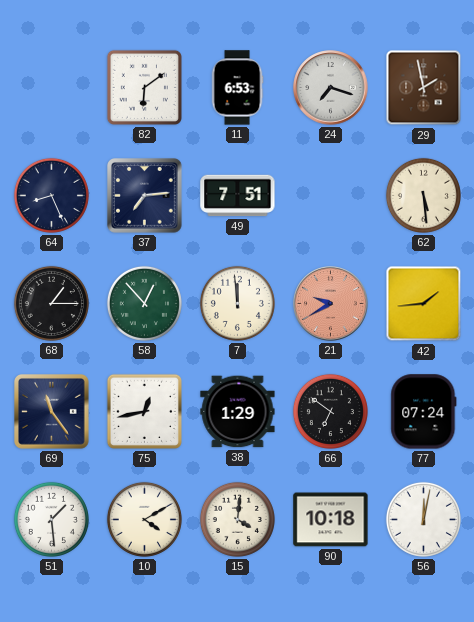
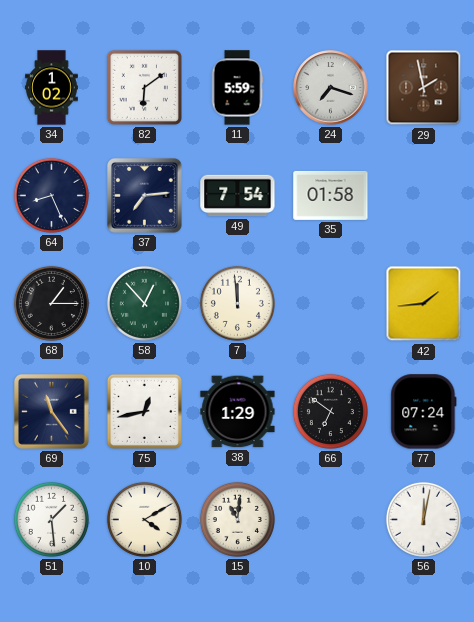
34: none -> 1:02
11: 6:53 -> 5:59
49: 7:51 -> 7:54
35: none -> 01:58
62: 5:29 -> none
21: 9:40 -> none
15: 4:01 -> 11:01
90: 10:18 -> none
